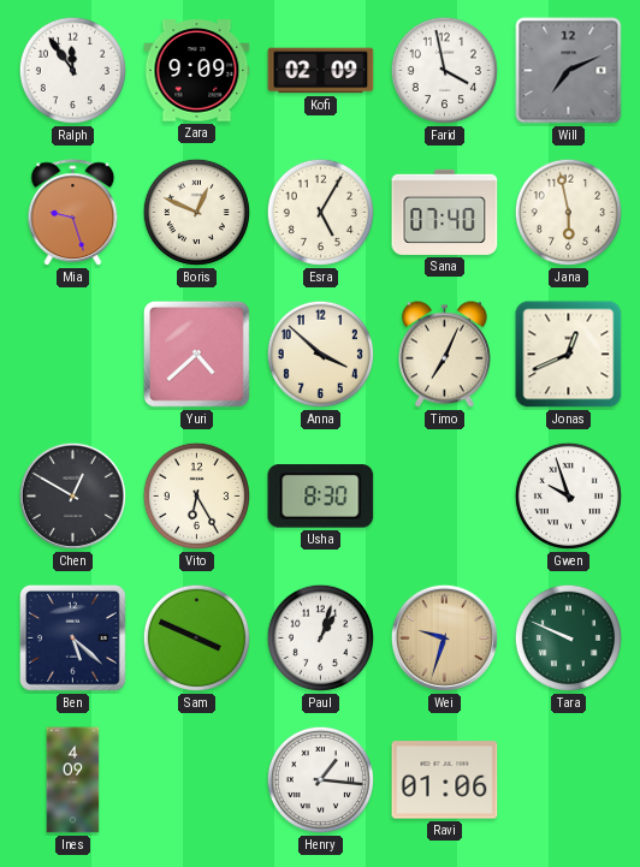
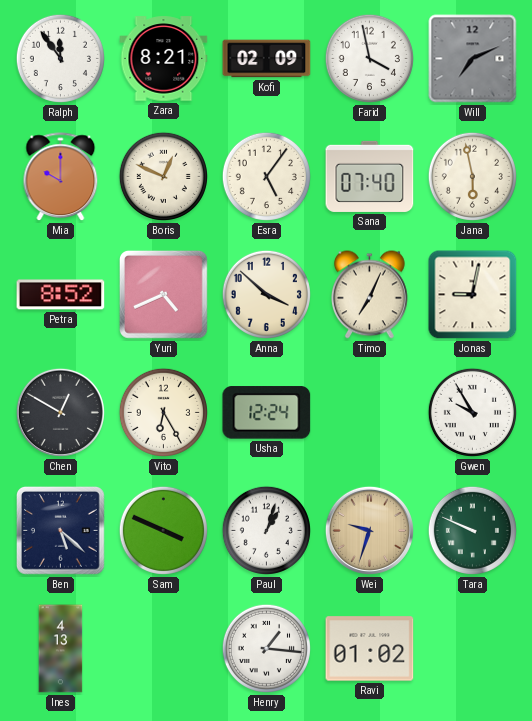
Zara: 9:09 -> 8:21
Mia: 9:27 -> 10:00
Esra: 5:05 -> 5:06
Petra: none -> 8:52
Yuri: 4:38 -> 4:41
Jonas: 12:41 -> 9:02
Usha: 8:30 -> 12:24
Gwen: 9:57 -> 9:55
Ines: 4:09 -> 4:13
Ravi: 01:06 -> 01:02
